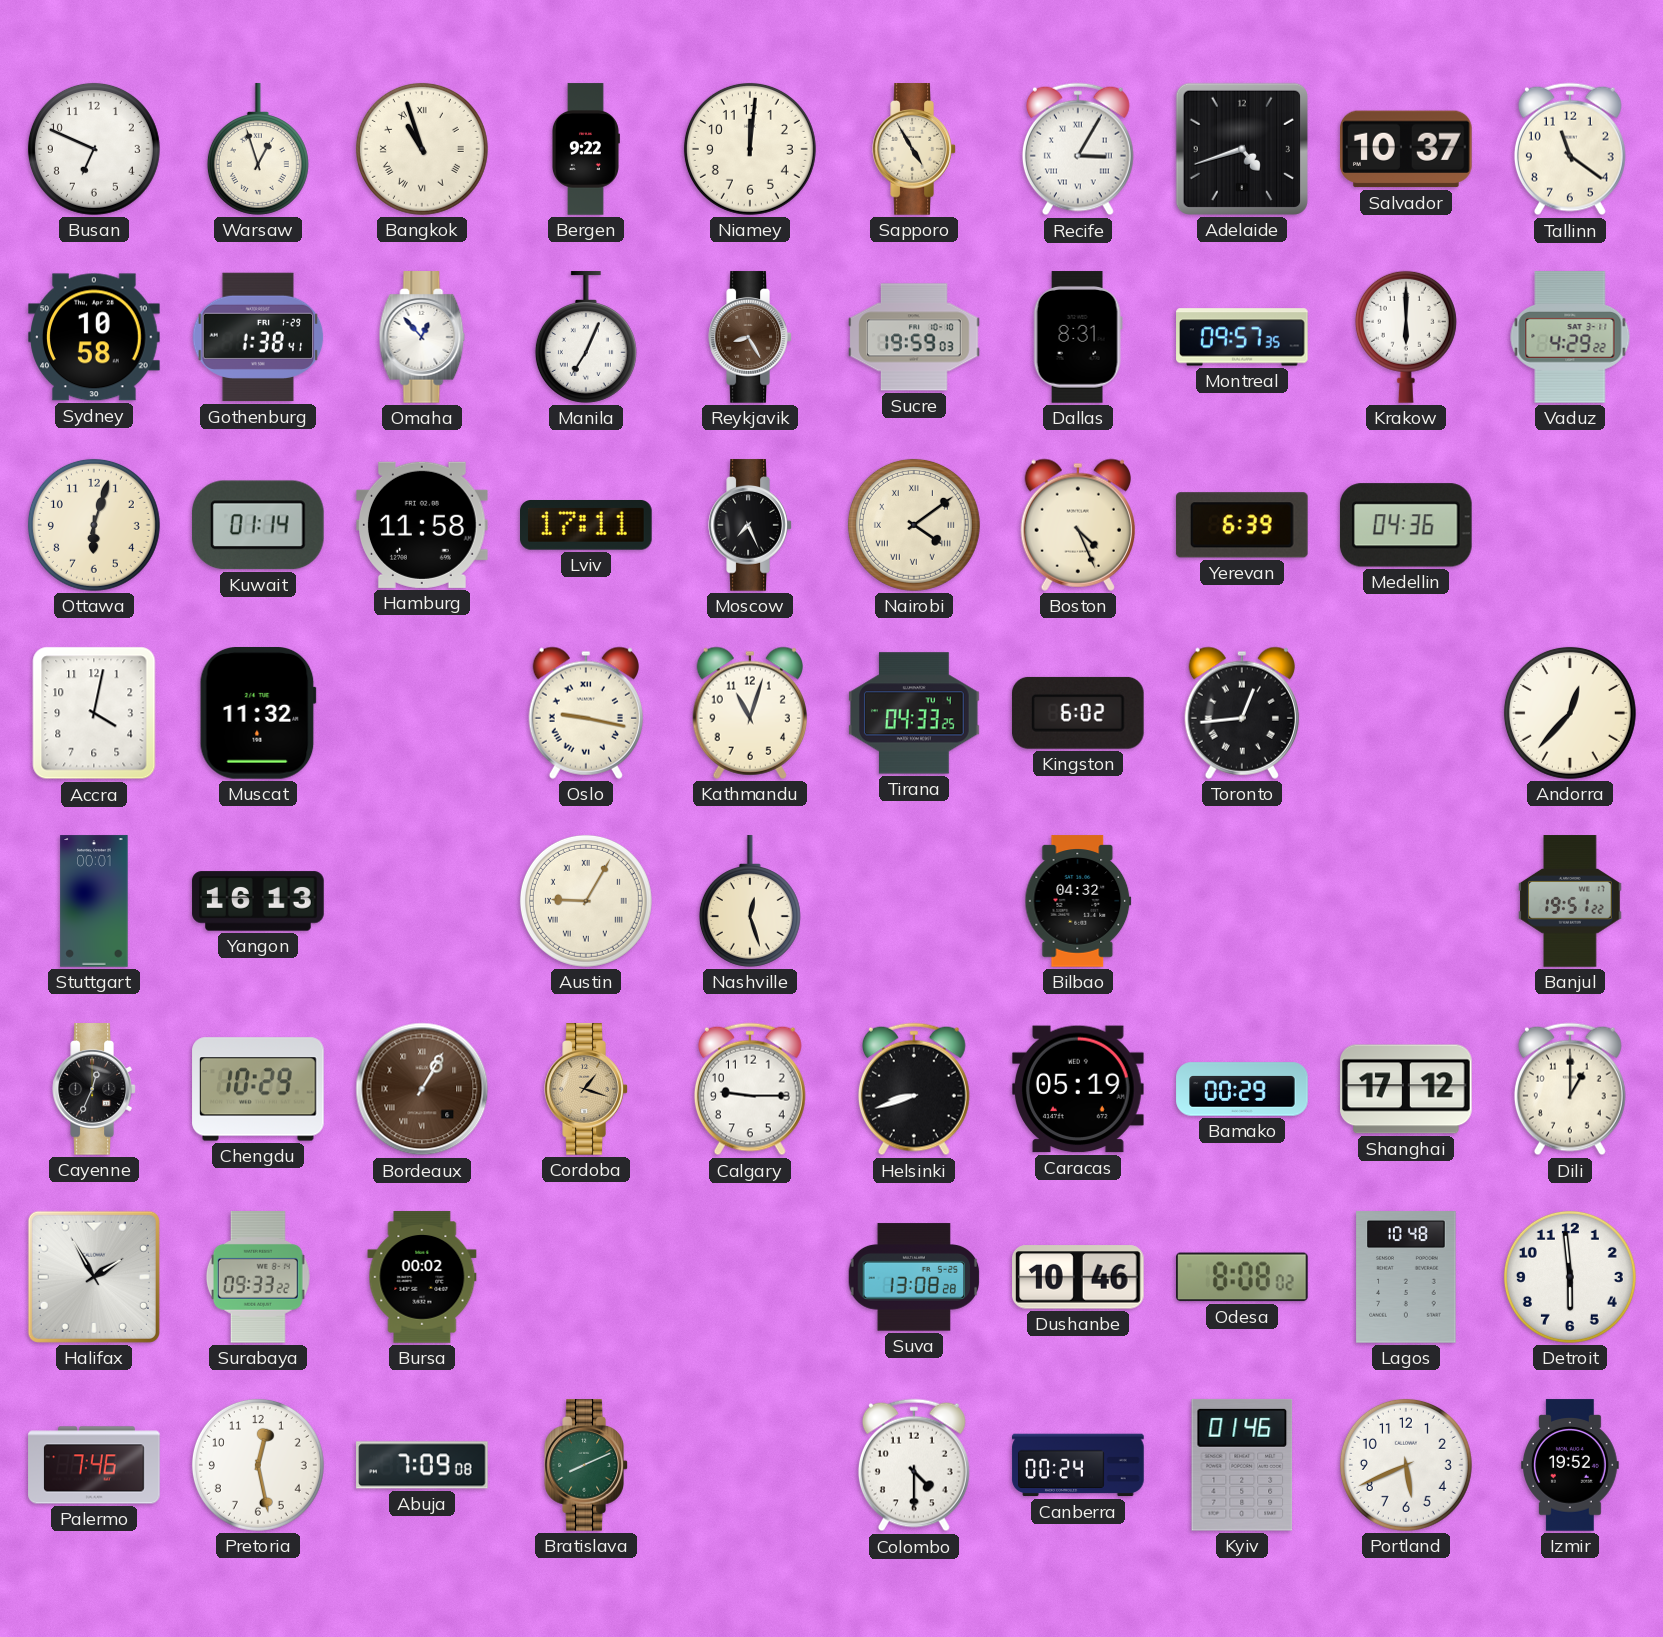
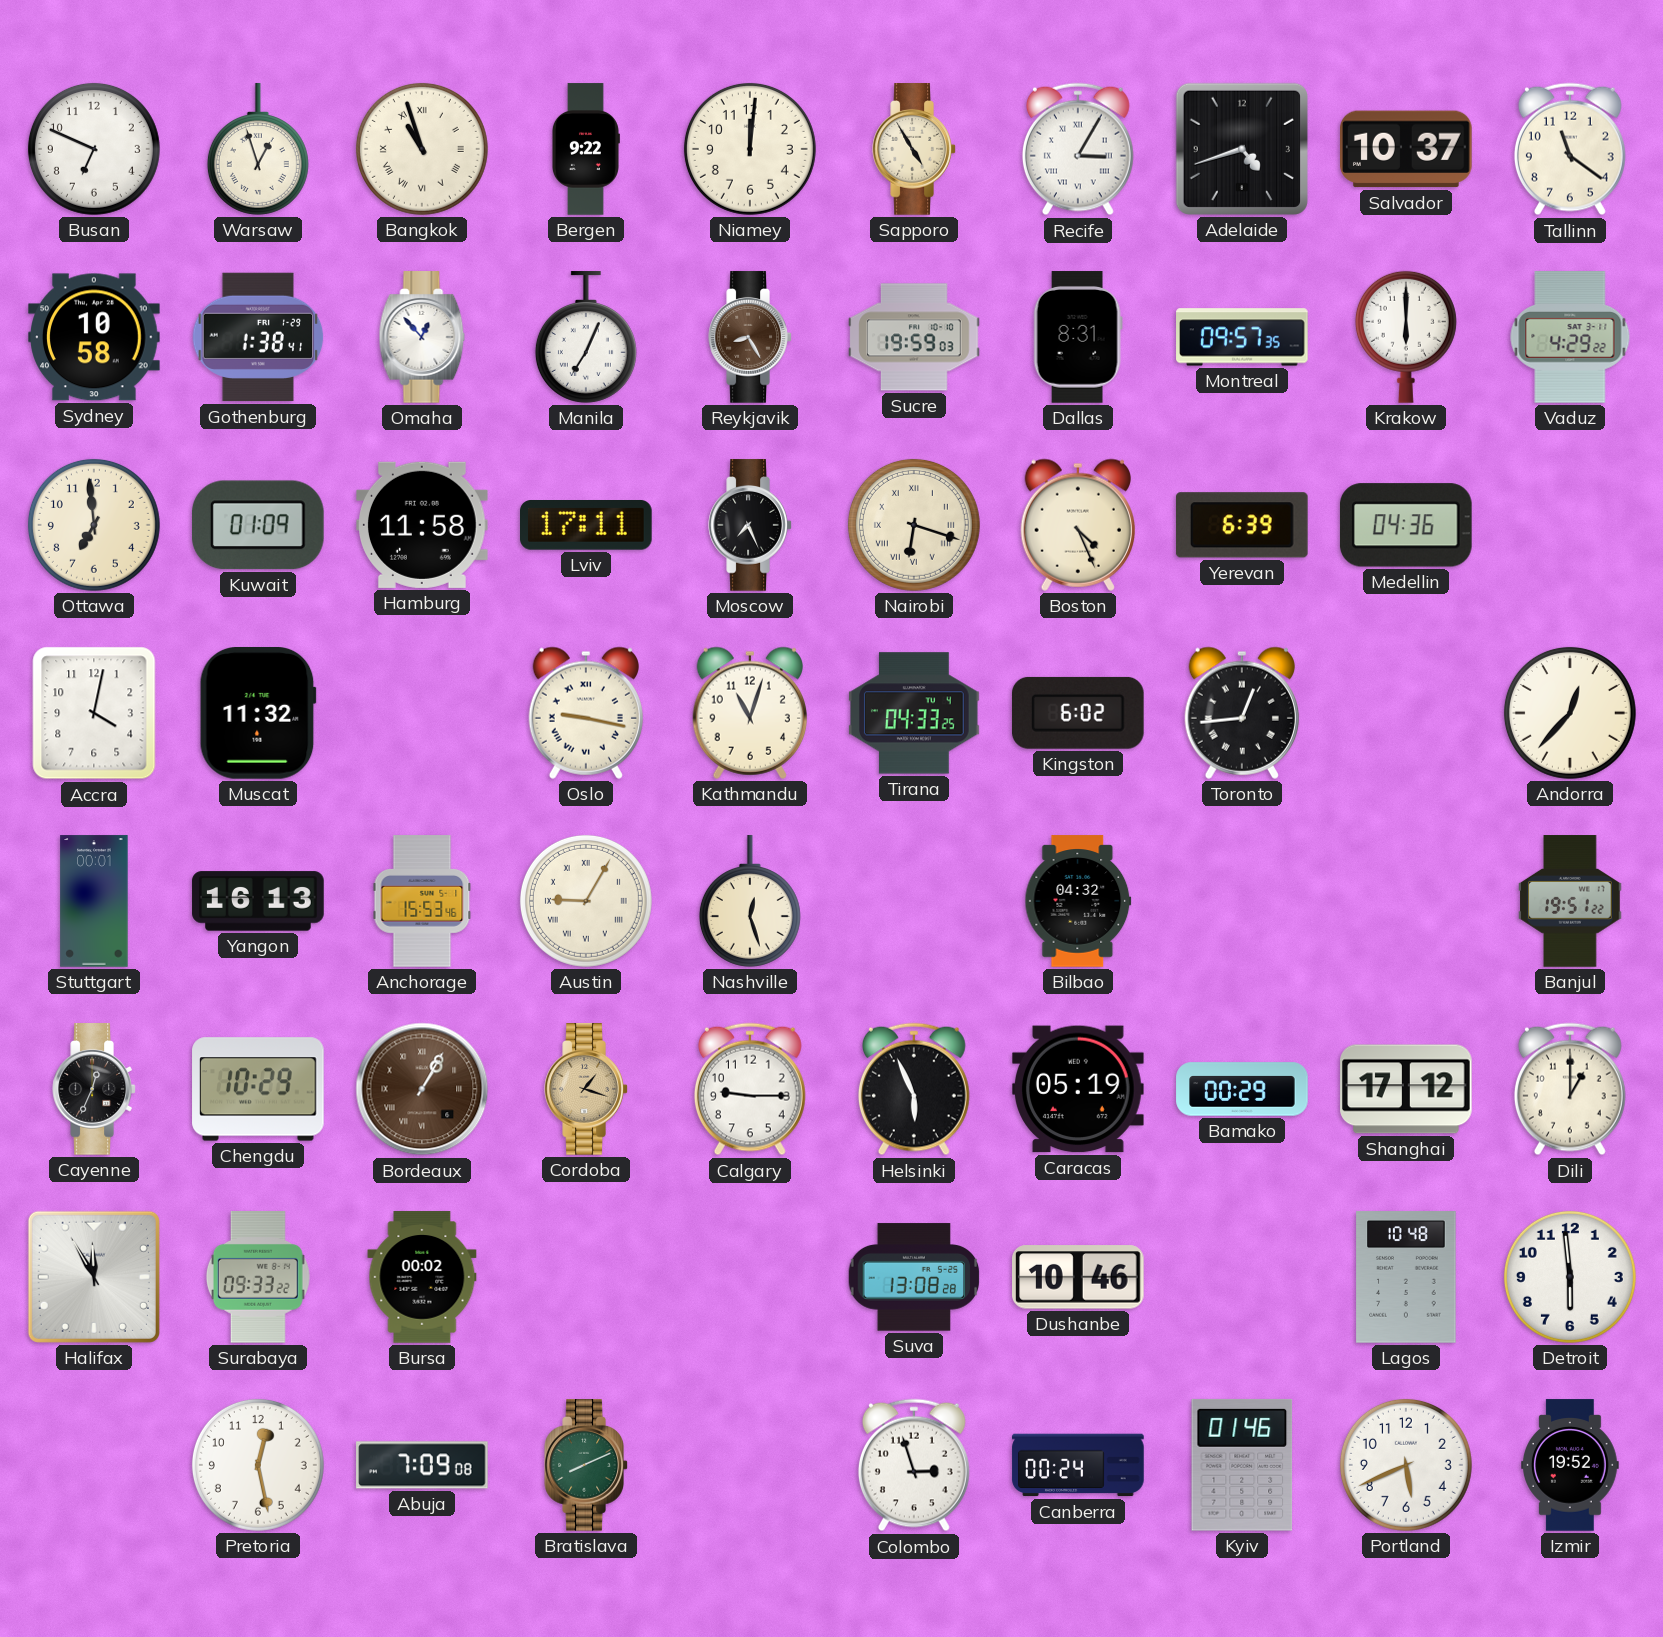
Ottawa: 6:03 -> 6:59
Kuwait: 01:14 -> 01:09
Nairobi: 4:09 -> 6:18
Anchorage: none -> 15:53
Helsinki: 8:42 -> 5:56
Halifax: 1:55 -> 11:55
Odesa: 8:08 -> none
Palermo: 7:46 -> none
Colombo: 4:30 -> 2:57
